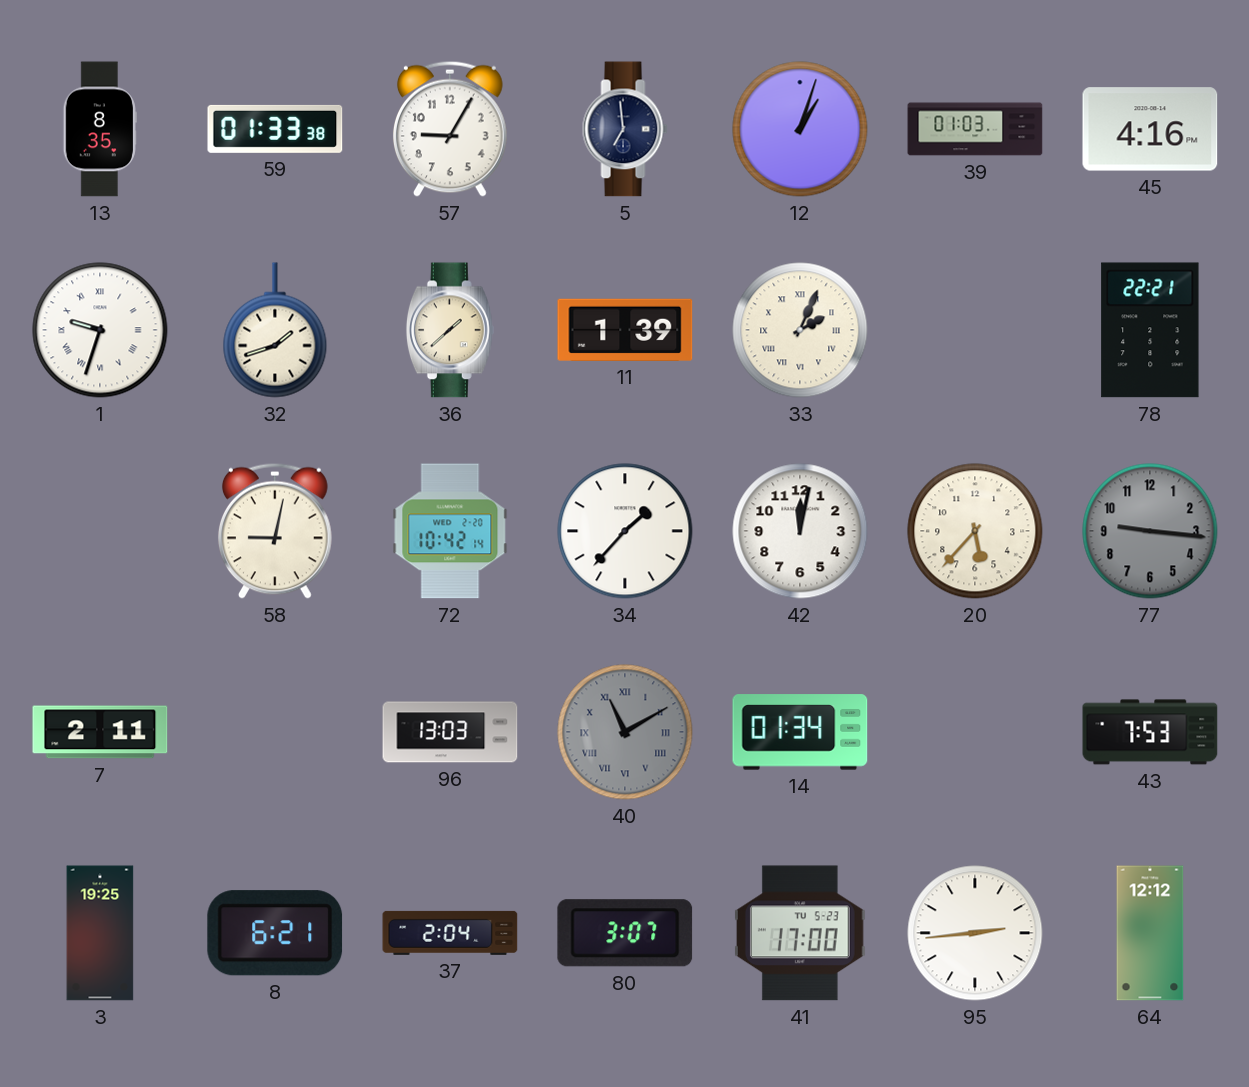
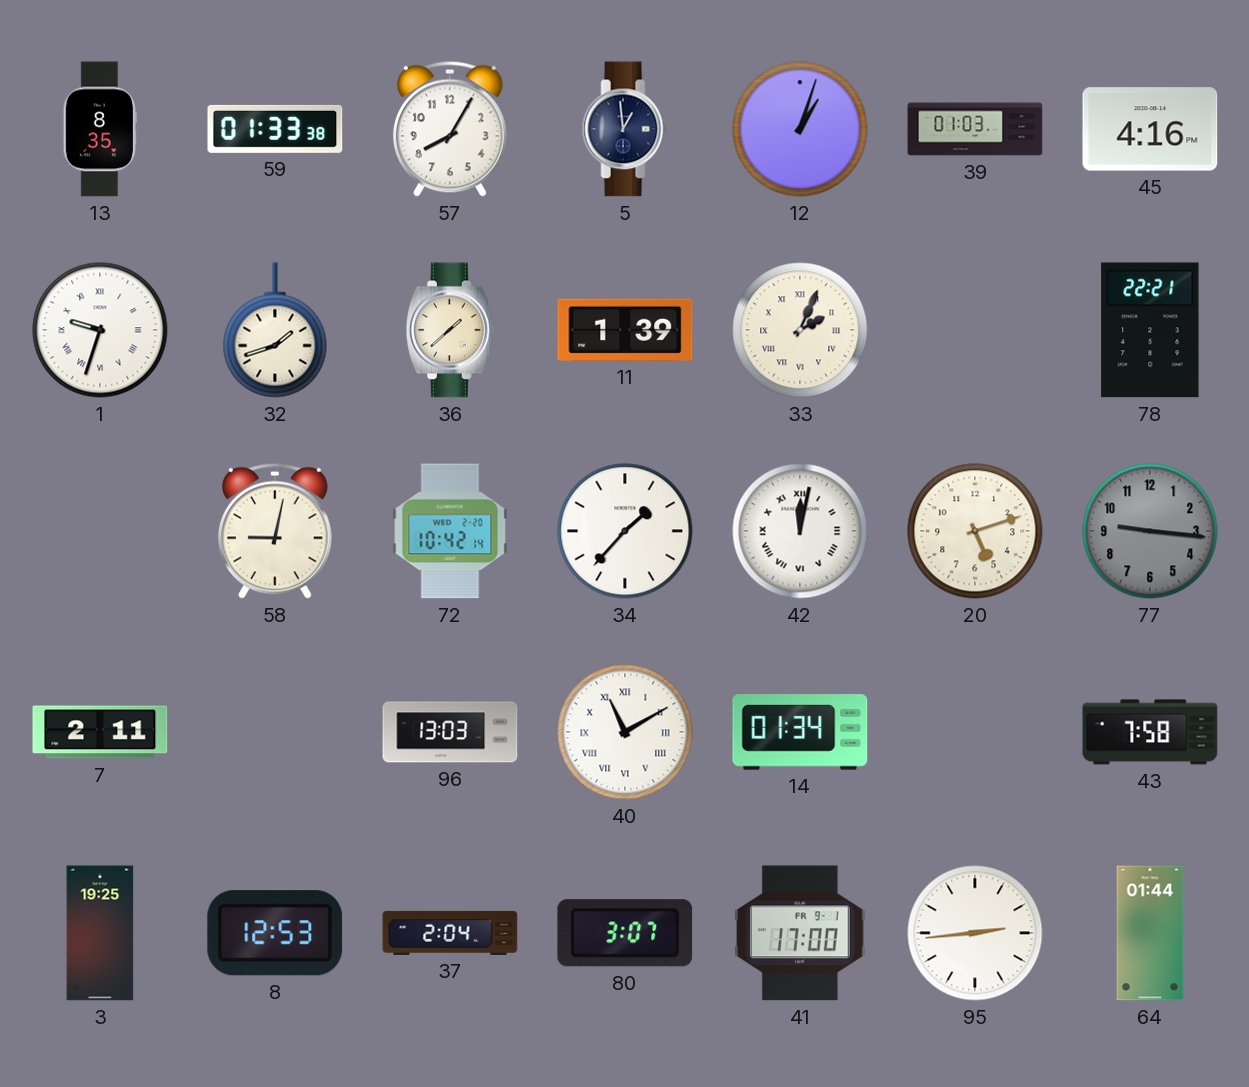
57: 9:05 -> 8:05
5: 6:59 -> 12:59
42 numerals: Arabic -> Roman
20: 5:37 -> 5:12
40 dial: grey -> white
43: 7:53 -> 7:58
8: 6:21 -> 12:53
41 date: TU 5-23 -> FR 9-1
64: 12:12 -> 01:44
